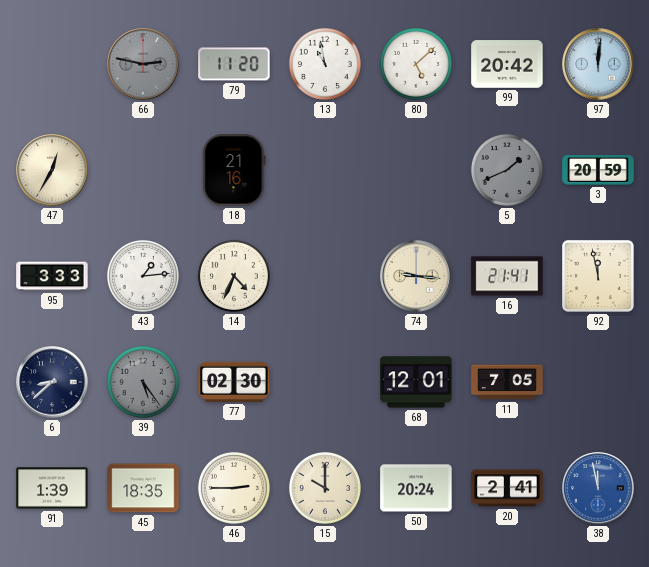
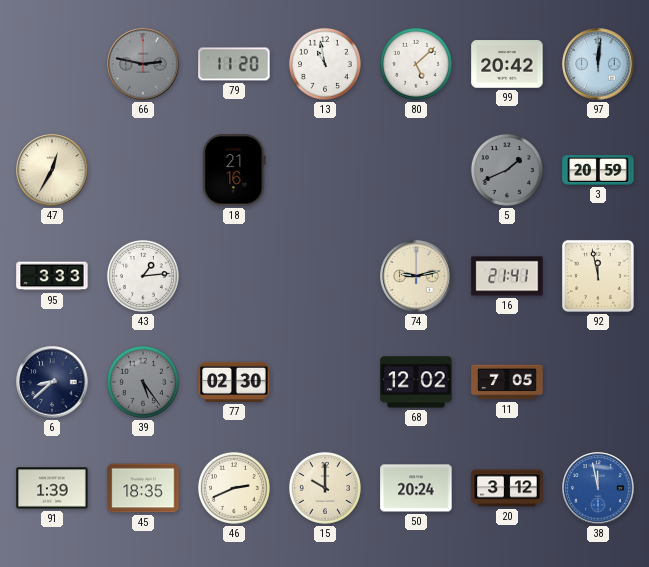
14: 4:34 -> none
74: 9:16 -> 9:13
68: 12:01 -> 12:02
46: 2:45 -> 2:41
20: 2:41 -> 3:12
